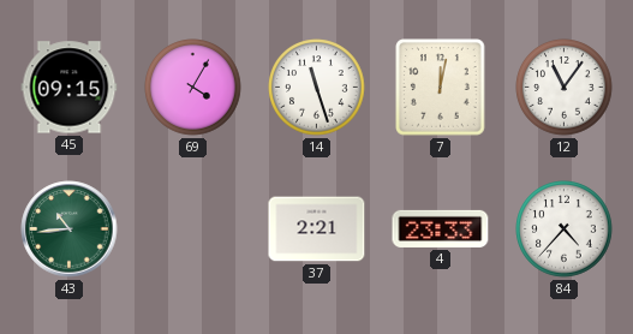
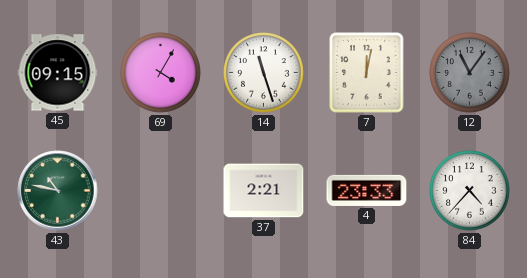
12 dial: white -> grey
43: 10:44 -> 10:47
